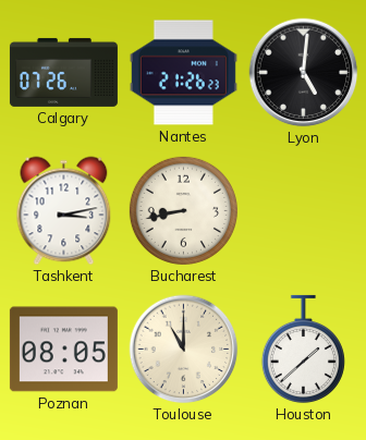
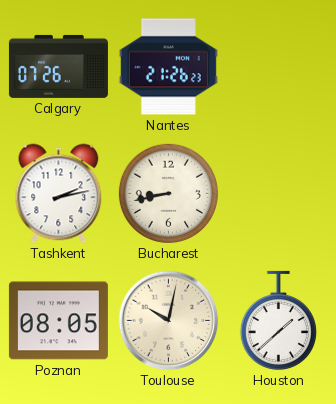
Lyon: 5:01 -> none
Tashkent: 3:13 -> 2:13
Toulouse: 11:00 -> 10:02
